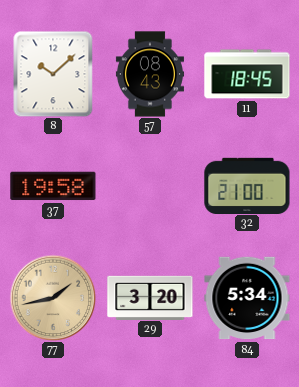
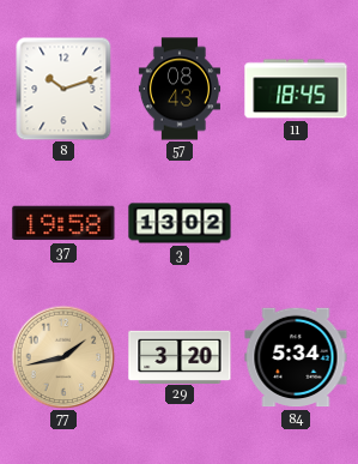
8: 10:08 -> 10:12
3: none -> 13:02
32: 21:00 -> none
